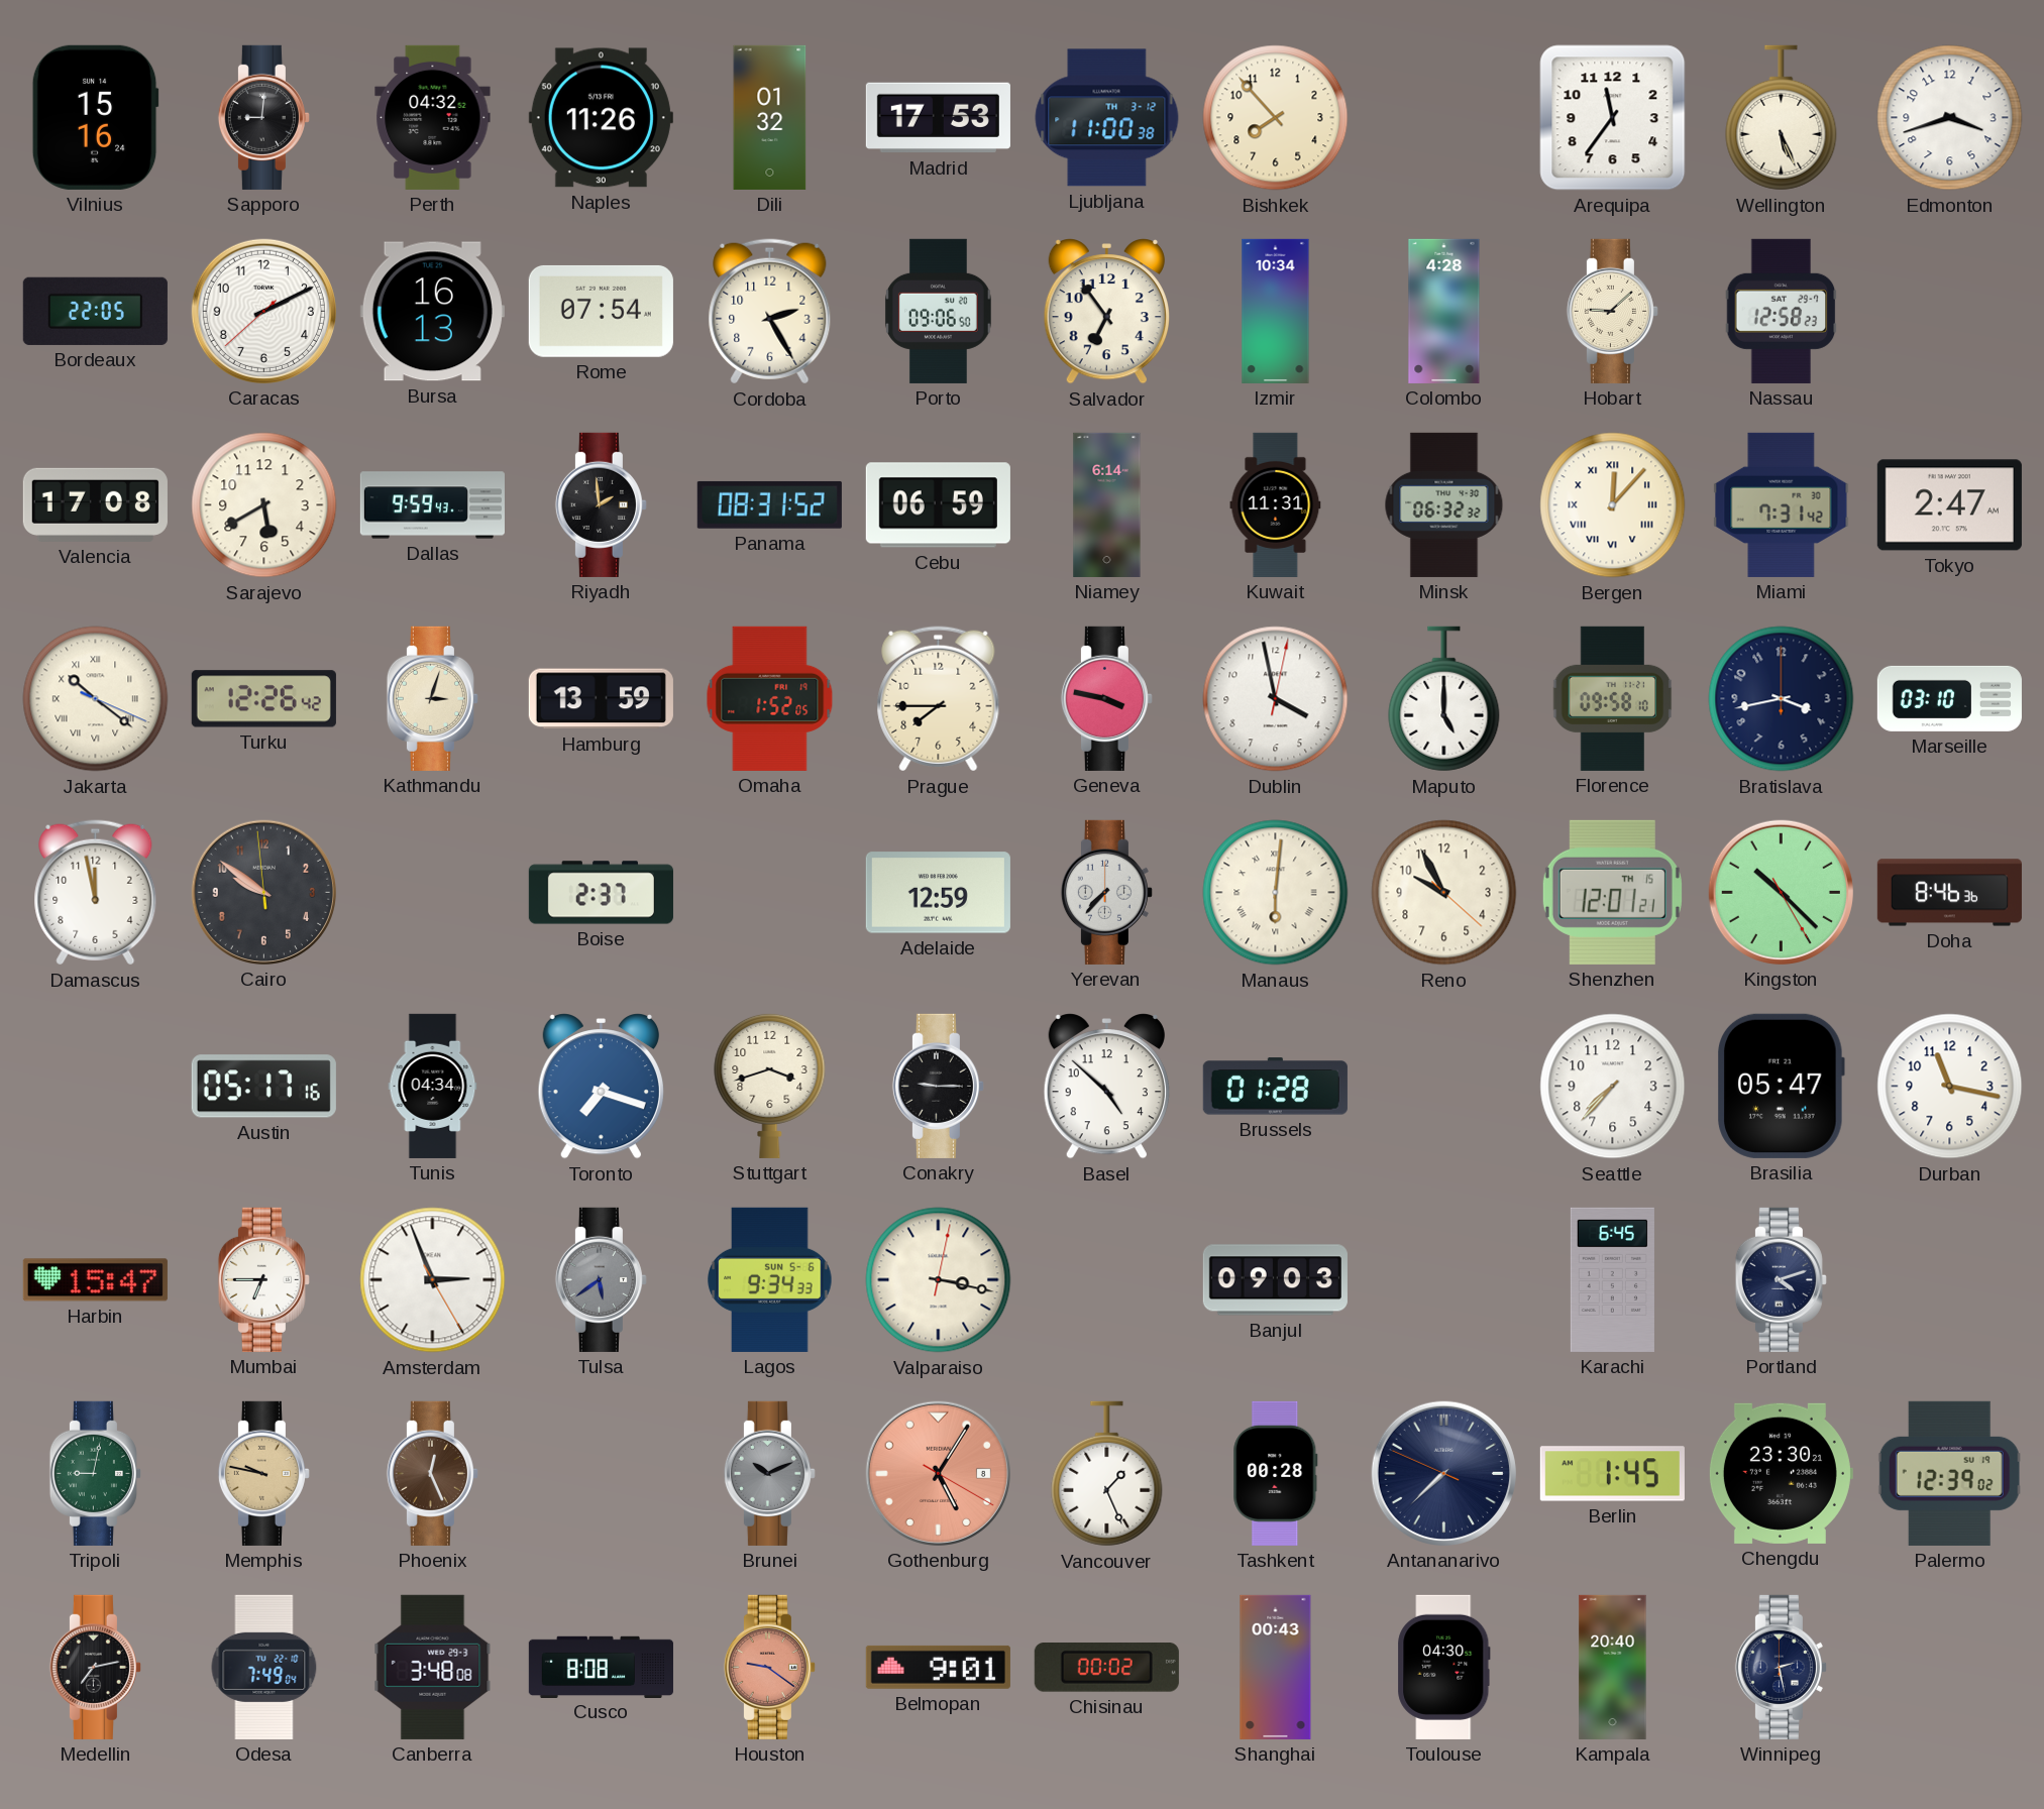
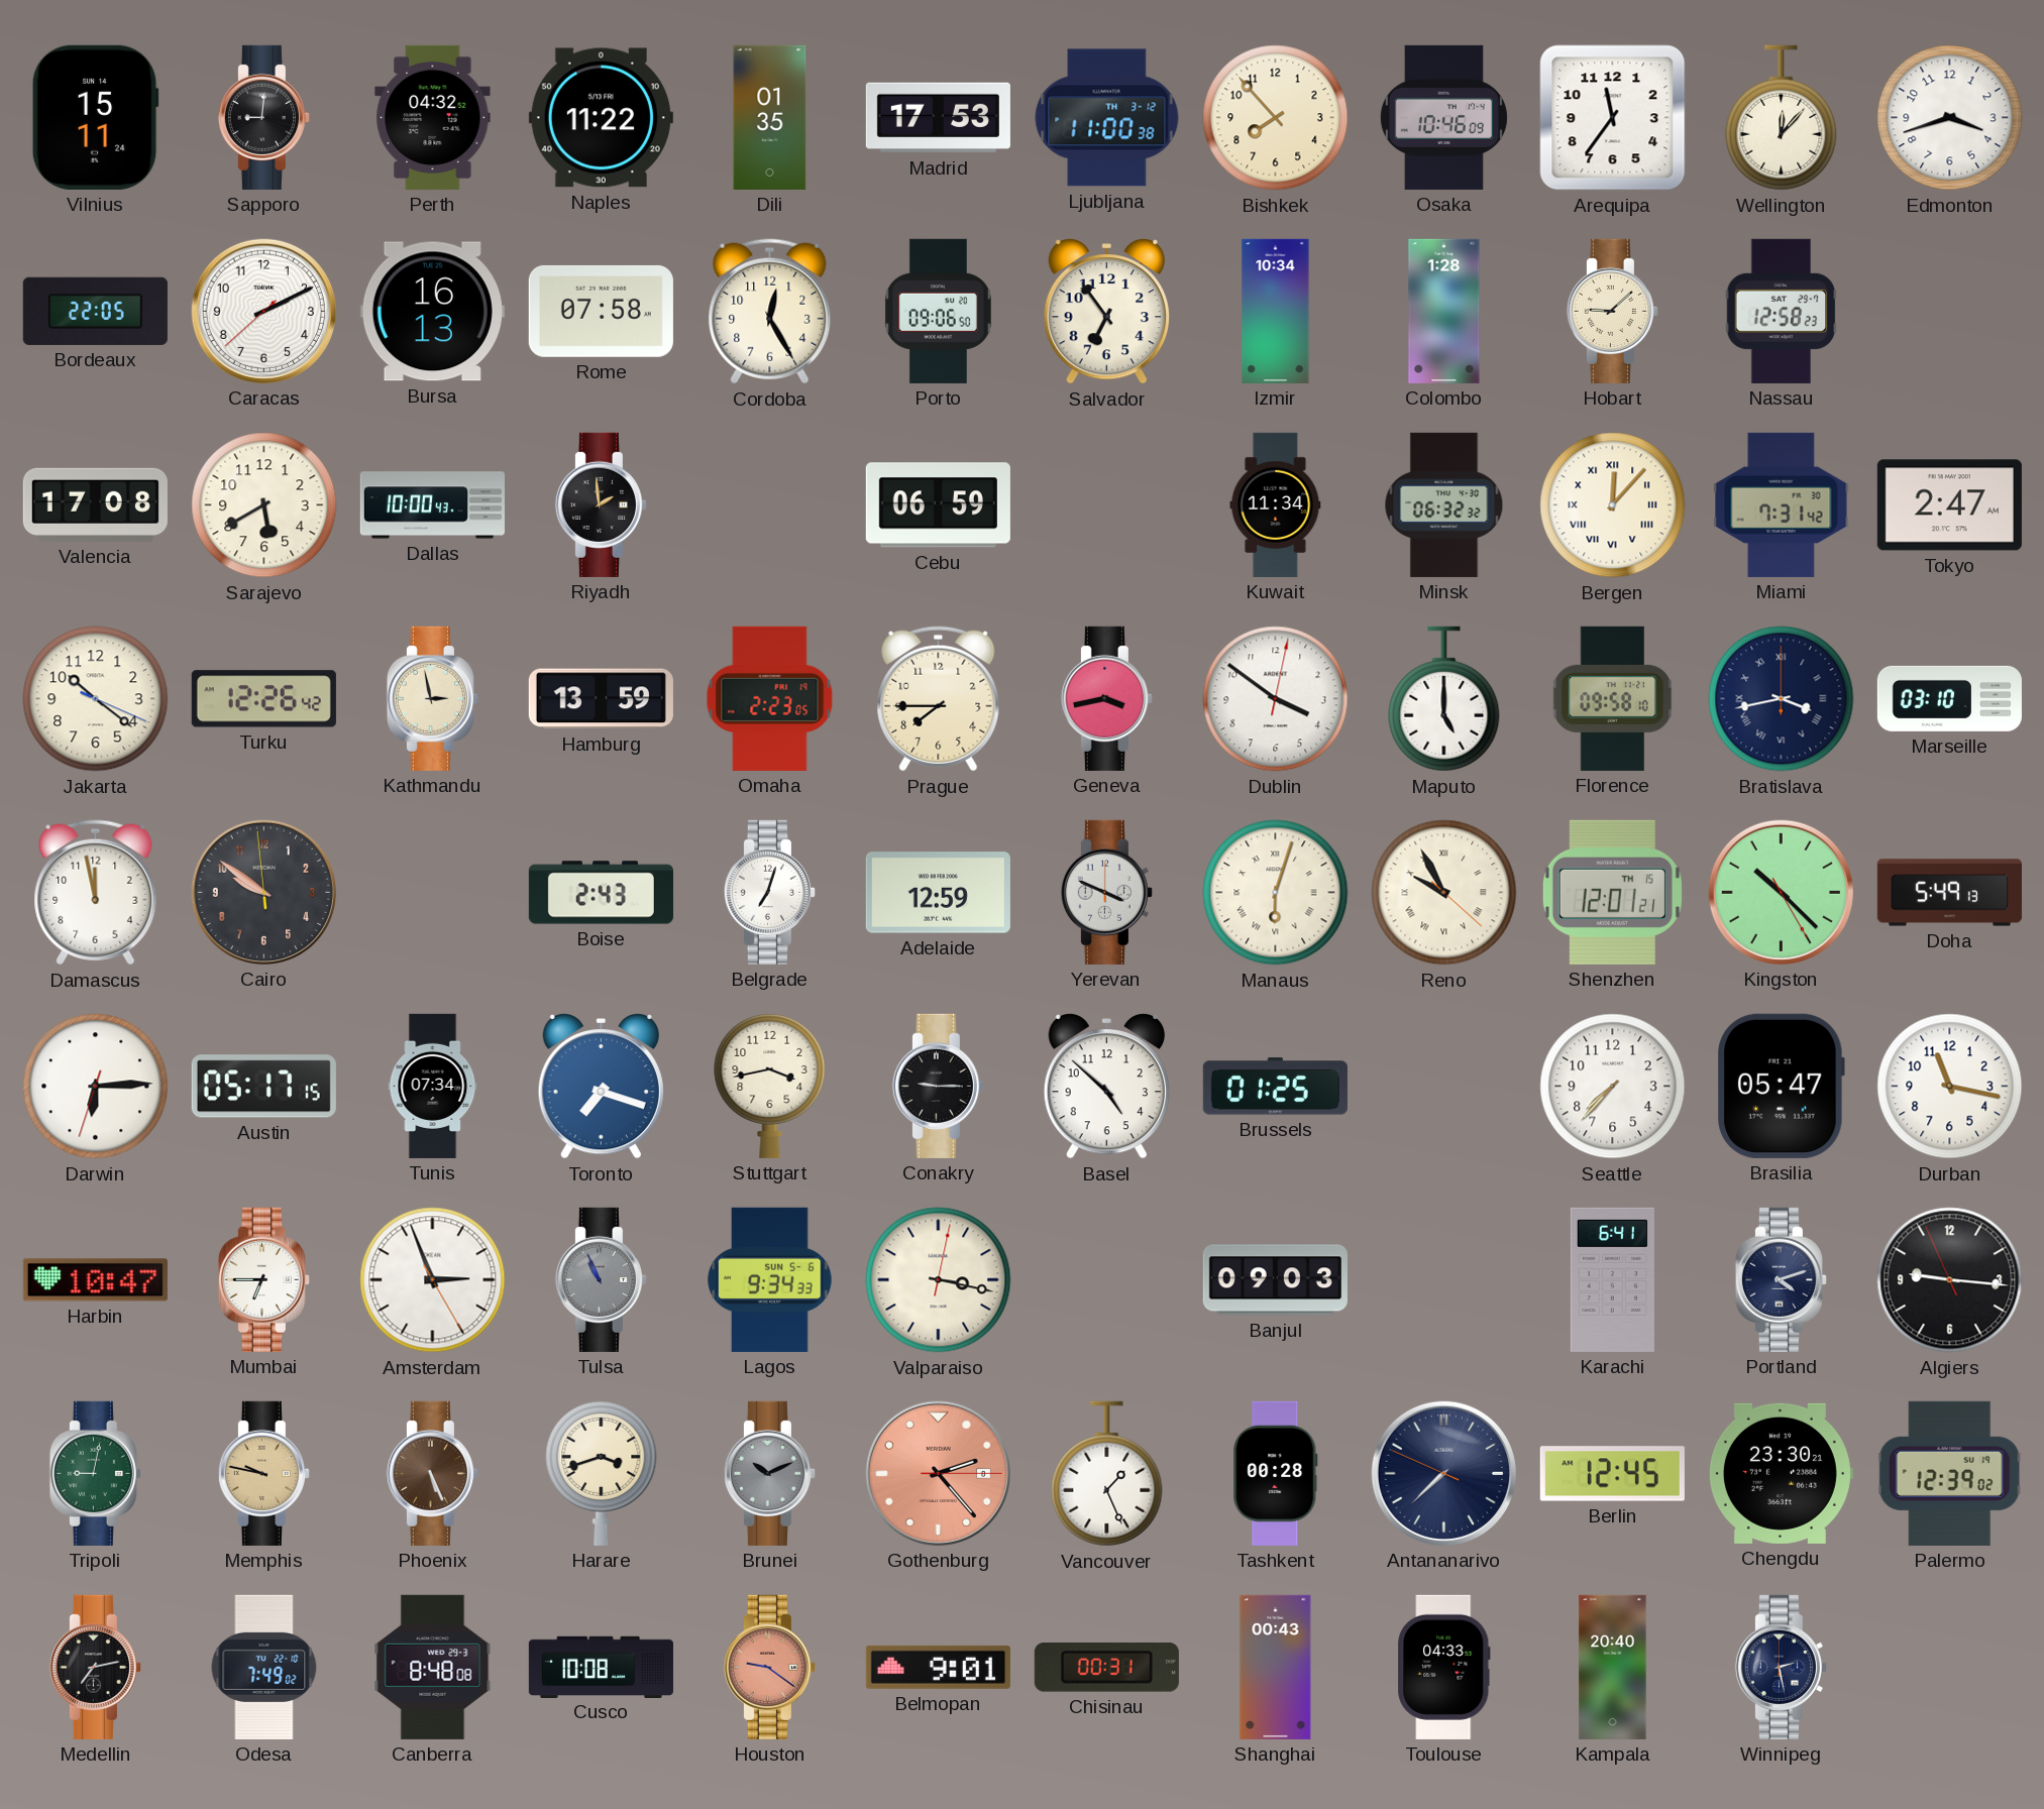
Vilnius: 15:16 -> 15:11
Naples: 11:26 -> 11:22
Dili: 01:32 -> 01:35
Osaka: none -> 10:46
Wellington: 5:26 -> 12:07
Rome: 07:54 -> 07:58
Cordoba: 2:25 -> 12:25
Colombo: 4:28 -> 1:28
Dallas: 9:59 -> 10:00
Panama: 08:31 -> none
Niamey: 6:14 -> none
Kuwait: 11:31 -> 11:34
Jakarta numerals: Roman -> Arabic
Kathmandu: 3:03 -> 2:58
Omaha: 1:52 -> 2:23
Geneva: 3:47 -> 3:43
Dublin: 3:58 -> 3:51
Bratislava numerals: Arabic -> Roman
Boise: 2:37 -> 2:43
Belgrade: none -> 7:03
Yerevan: 7:37 -> 3:49
Manaus: 6:01 -> 6:03
Reno numerals: Arabic -> Roman
Doha: 8:46 -> 5:49
Darwin: none -> 6:14
Austin: 05:17:16 -> 05:17:15
Tunis: 04:34 -> 07:34
Stuttgart: 3:42 -> 3:43
Brussels: 01:28 -> 01:25
Harbin: 15:47 -> 10:47
Tulsa: 5:39 -> 10:56
Karachi: 6:45 -> 6:41
Algiers: none -> 9:15
Phoenix: 12:26 -> 5:26
Harare: none -> 3:42
Gothenburg: 5:05 -> 2:23
Berlin: 1:45 -> 12:45
Odesa: 7:49:04 -> 7:49:02
Canberra: 3:48 -> 8:48
Cusco: 8:08 -> 10:08
Chisinau: 00:02 -> 00:31
Toulouse: 04:30 -> 04:33
